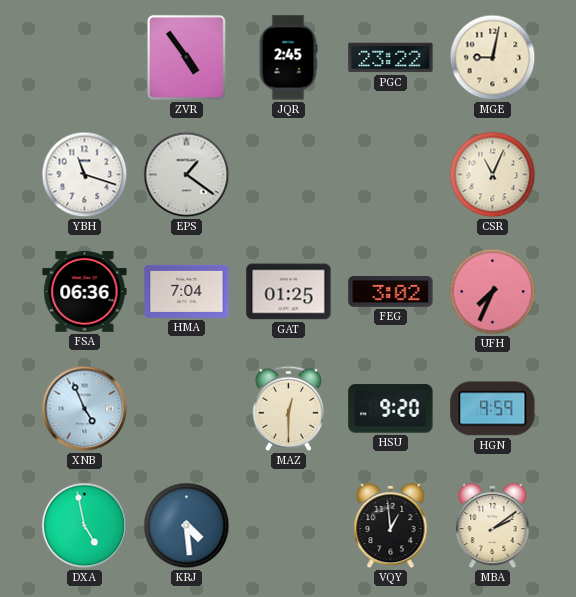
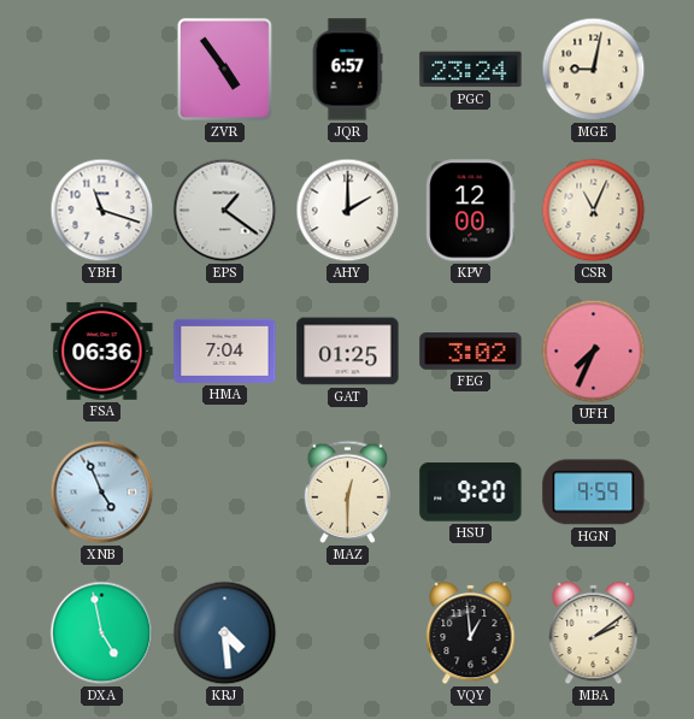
JQR: 2:45 -> 6:57
PGC: 23:22 -> 23:24
AHY: none -> 2:00
KPV: none -> 12:00
